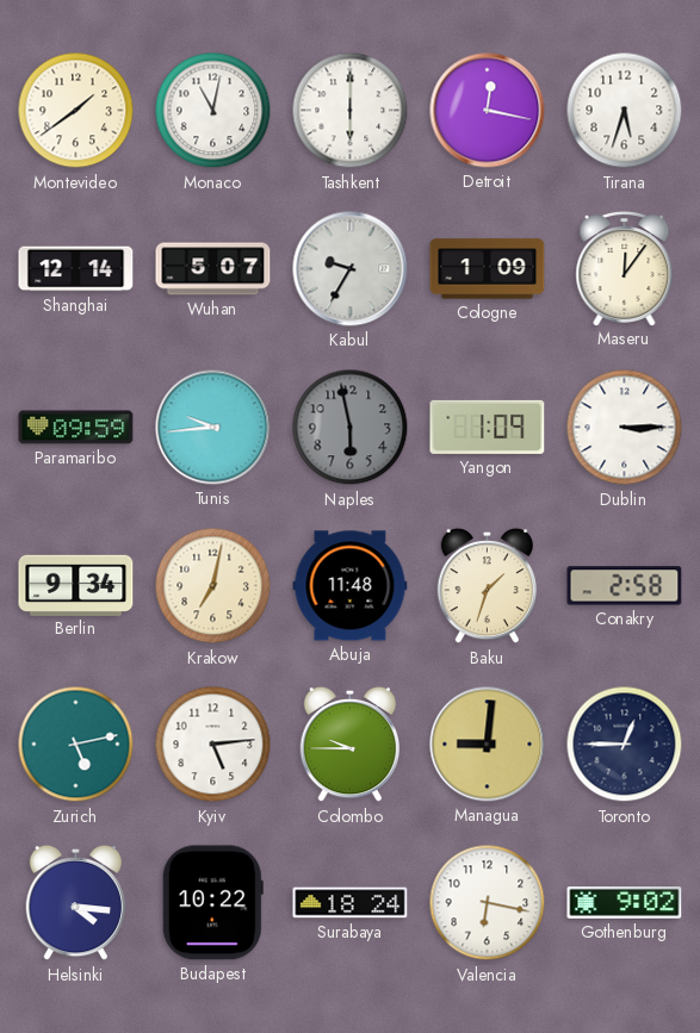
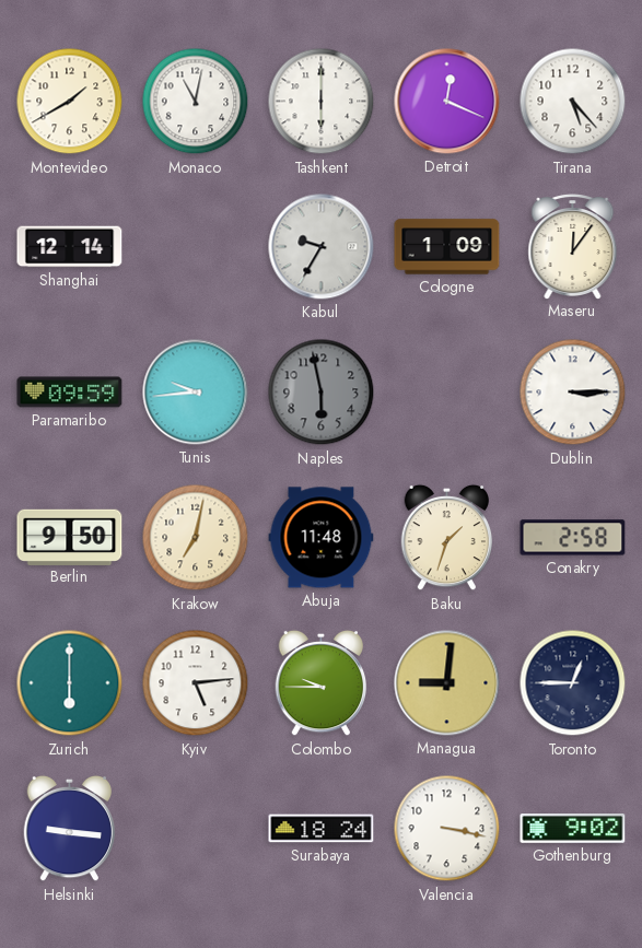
Montevideo: 1:39 -> 1:40
Detroit: 12:17 -> 12:19
Tirana: 5:33 -> 5:23
Wuhan: 5:07 -> none
Yangon: 1:09 -> none
Berlin: 9:34 -> 9:50
Zurich: 5:13 -> 6:00
Helsinki: 4:16 -> 9:16
Budapest: 10:22 -> none
Valencia: 6:17 -> 3:17
